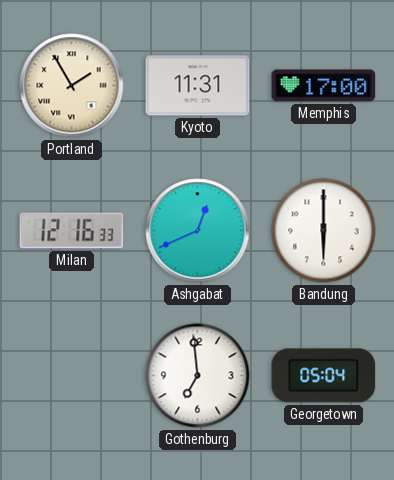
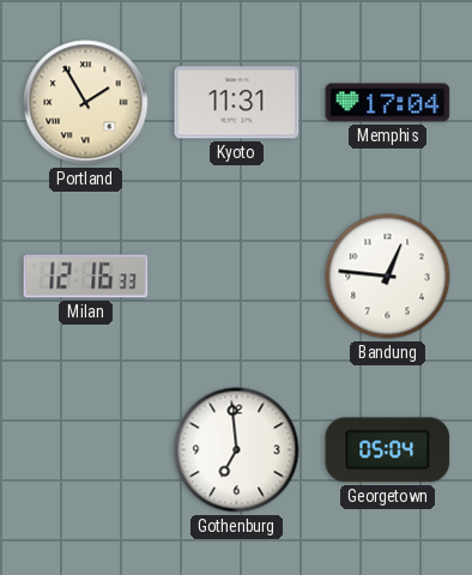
Memphis: 17:00 -> 17:04
Ashgabat: 12:41 -> none
Bandung: 6:00 -> 12:46
